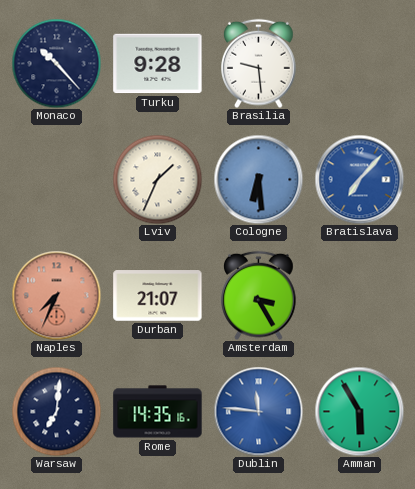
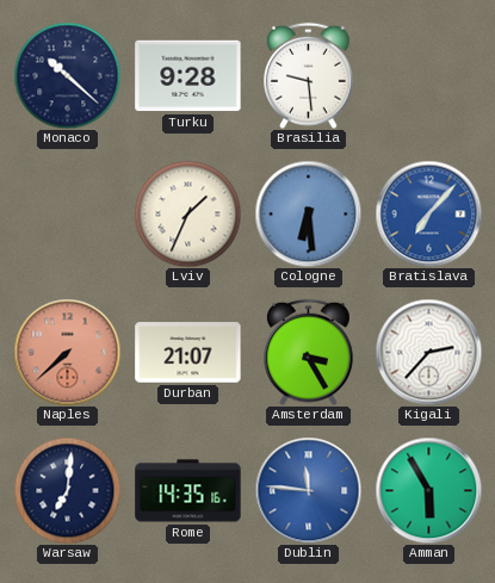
Monaco: 10:23 -> 10:22
Naples: 7:34 -> 7:38
Kigali: none -> 2:37
